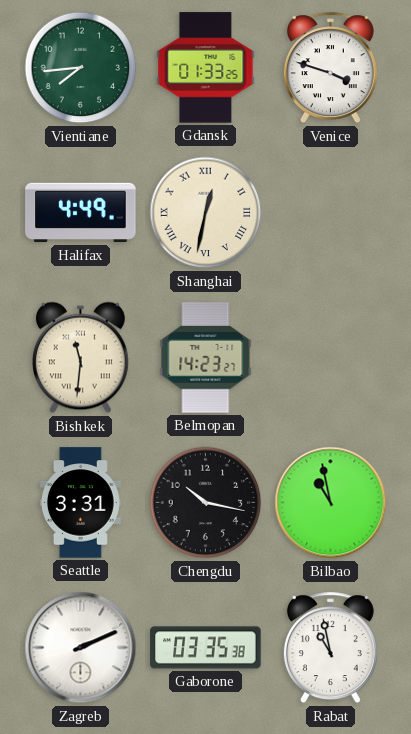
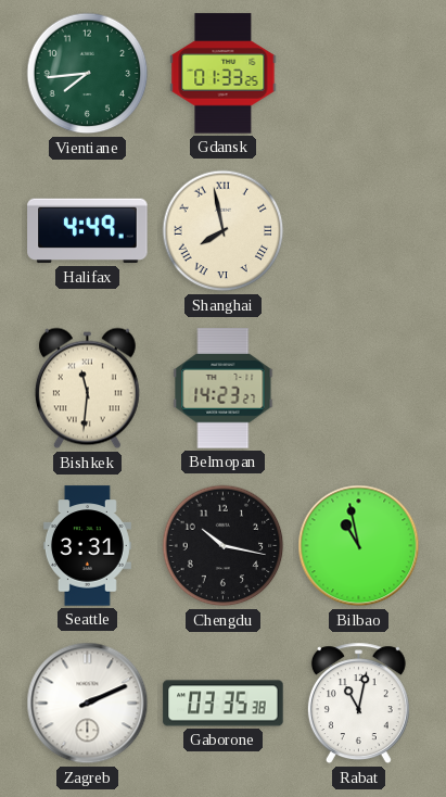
Venice: 3:48 -> none
Shanghai: 12:32 -> 7:58
Rabat: 10:58 -> 11:02
